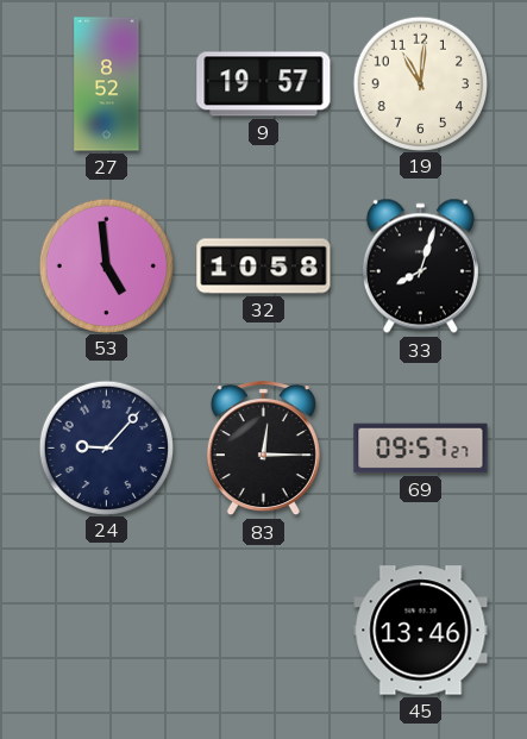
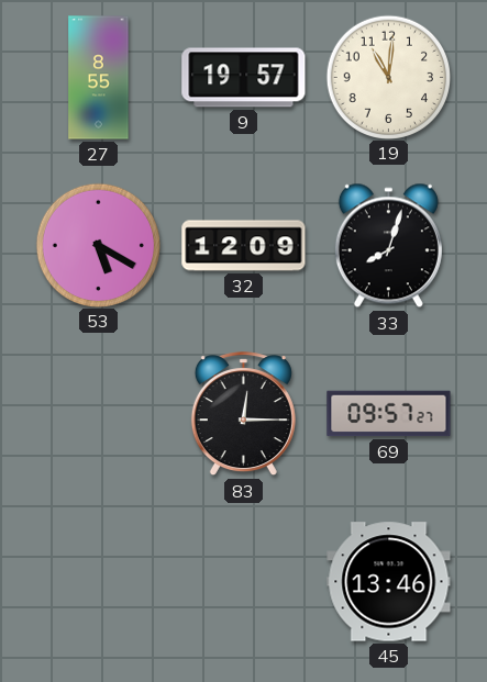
27: 8:52 -> 8:55
53: 4:59 -> 5:20
32: 10:58 -> 12:09
24: 9:07 -> none
